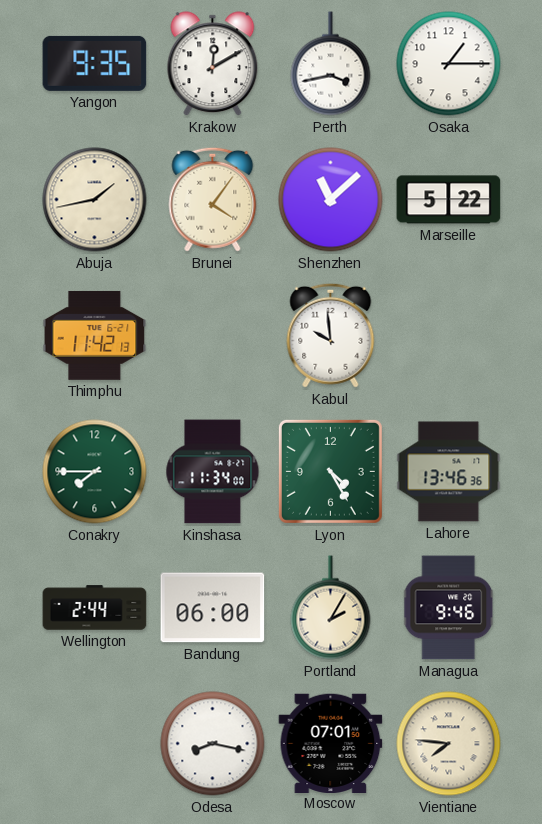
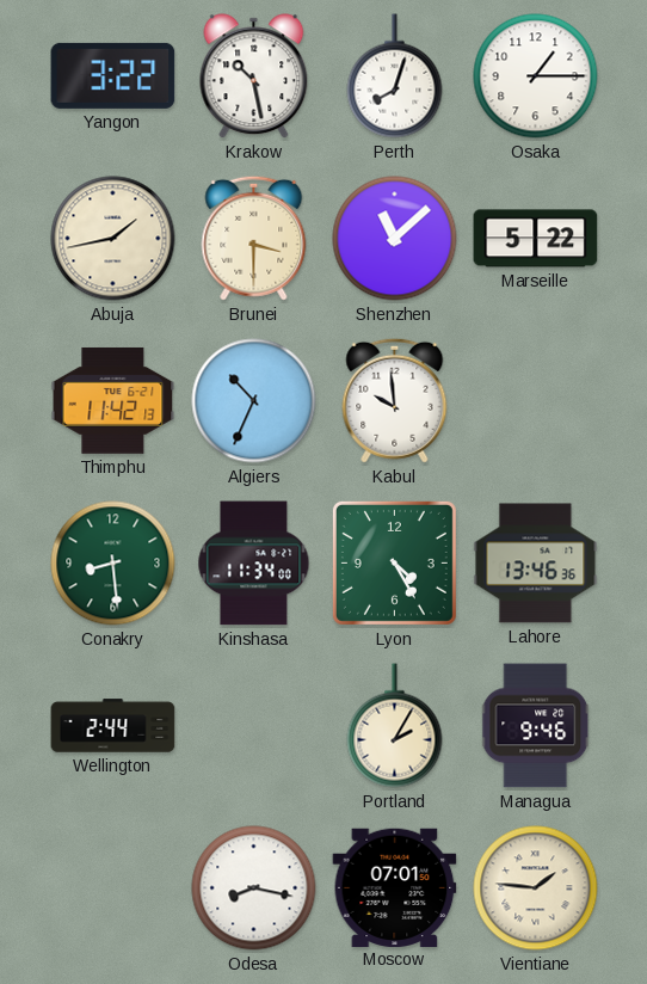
Yangon: 9:35 -> 3:22
Krakow: 12:10 -> 10:28
Perth: 3:43 -> 8:03
Brunei: 4:06 -> 3:30
Algiers: none -> 10:34
Conakry: 7:45 -> 8:29
Bandung: 06:00 -> none
Vientiane: 7:46 -> 1:46
